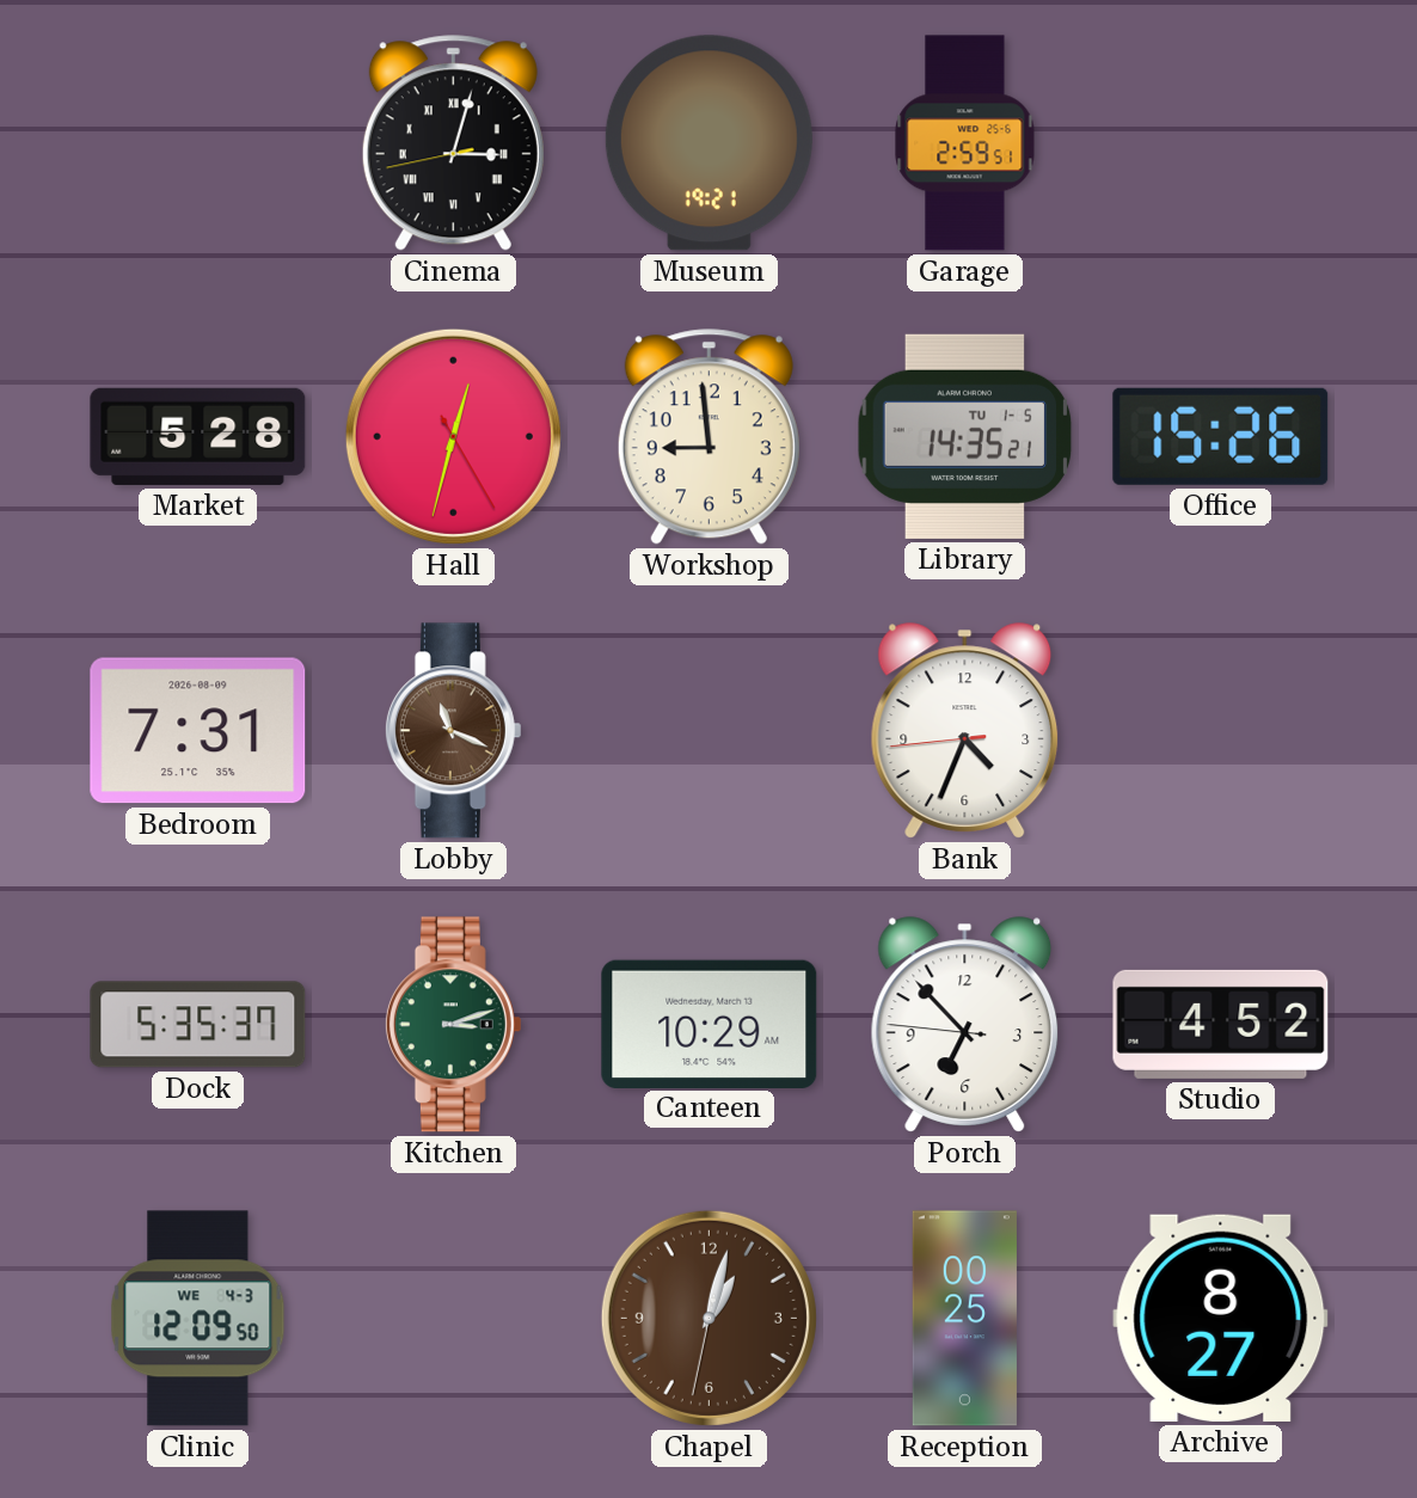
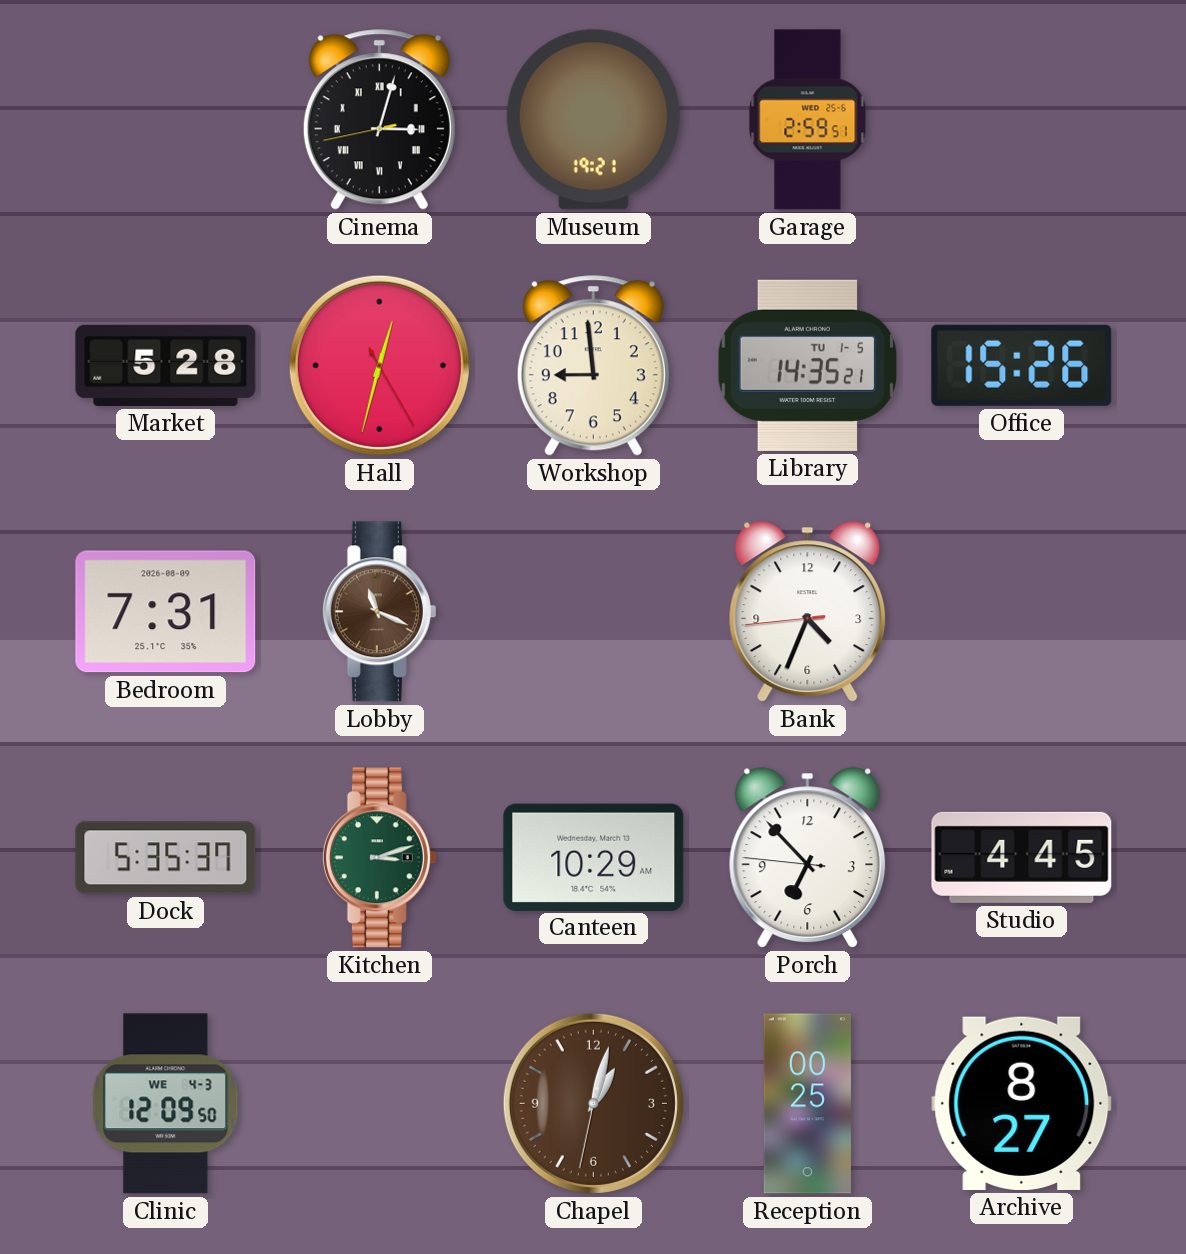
Studio: 4:52 -> 4:45
